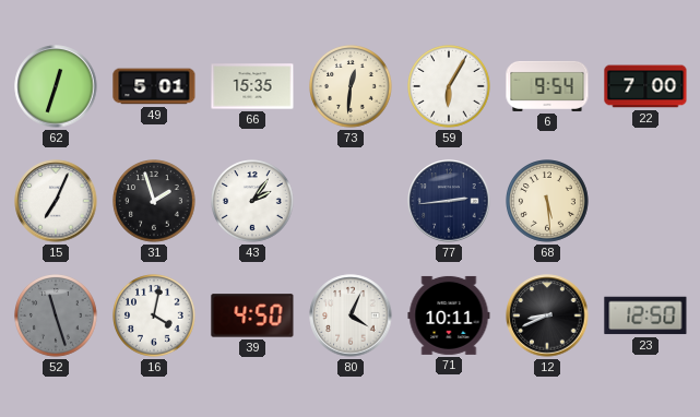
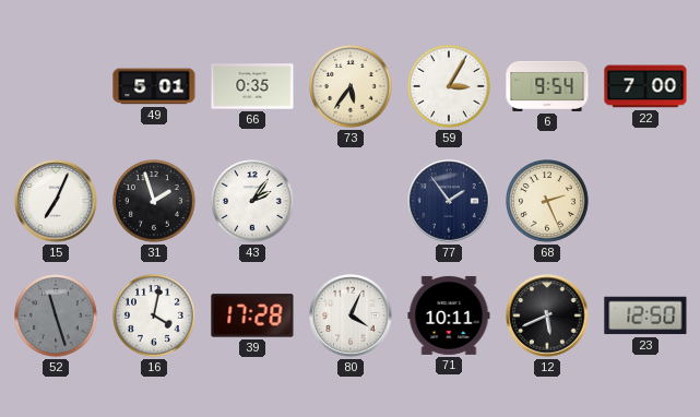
62: 12:33 -> none
66: 15:35 -> 0:35
73: 12:31 -> 5:36
59: 6:05 -> 3:05
77: 2:44 -> 1:54
68: 5:29 -> 2:26
39: 4:50 -> 17:28
12: 8:41 -> 5:41
